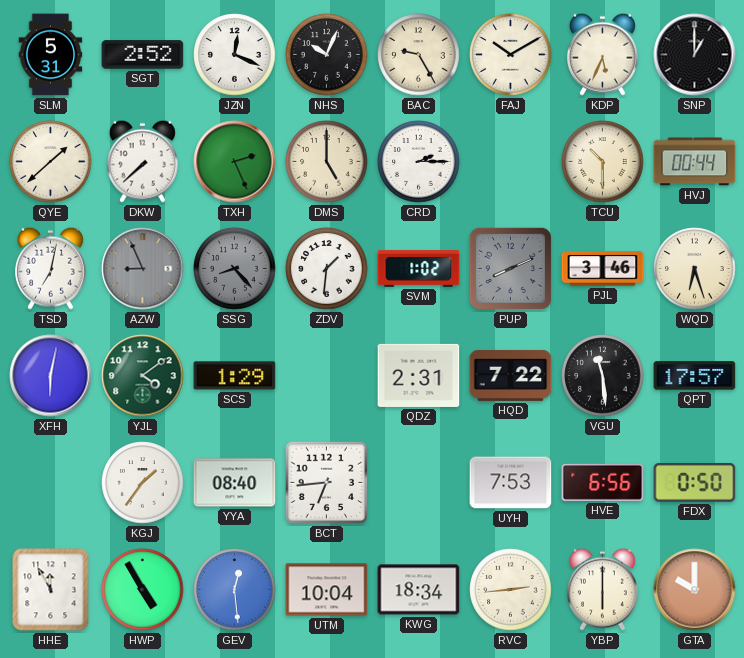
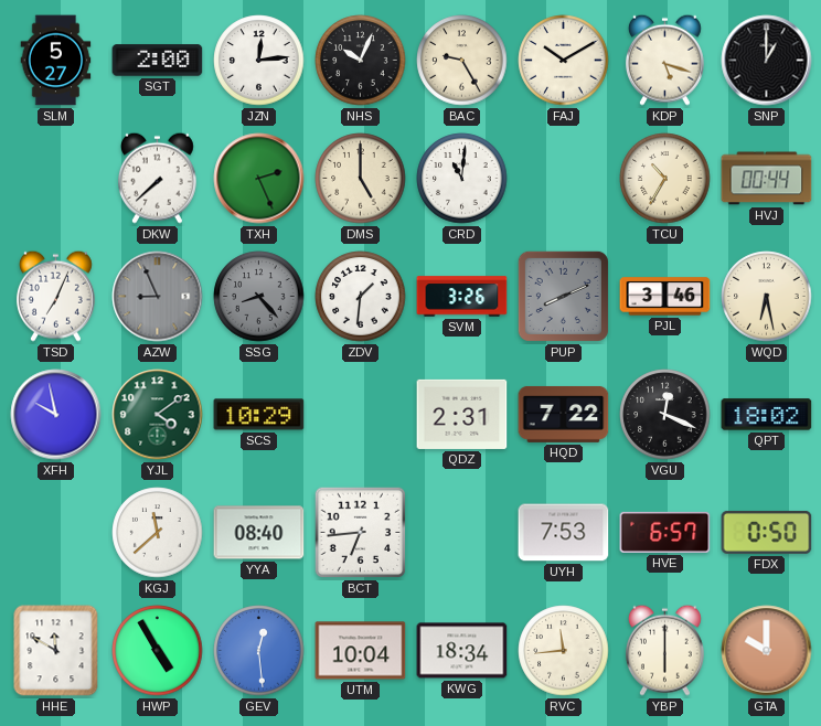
SLM: 5:31 -> 5:27
SGT: 2:52 -> 2:00
JZN: 12:19 -> 12:14
KDP: 5:34 -> 5:18
QYE: 1:38 -> none
CRD: 2:15 -> 11:01
TCU: 10:30 -> 10:35
TSD: 7:02 -> 7:04
SVM: 1:02 -> 3:26
WQD: 6:27 -> 6:28
XFH: 6:02 -> 9:58
SCS: 1:29 -> 10:29
VGU: 11:29 -> 12:19
QPT: 17:57 -> 18:02
KGJ: 1:36 -> 11:38
HVE: 6:56 -> 6:57
HHE: 11:55 -> 11:50
RVC: 2:44 -> 11:44
